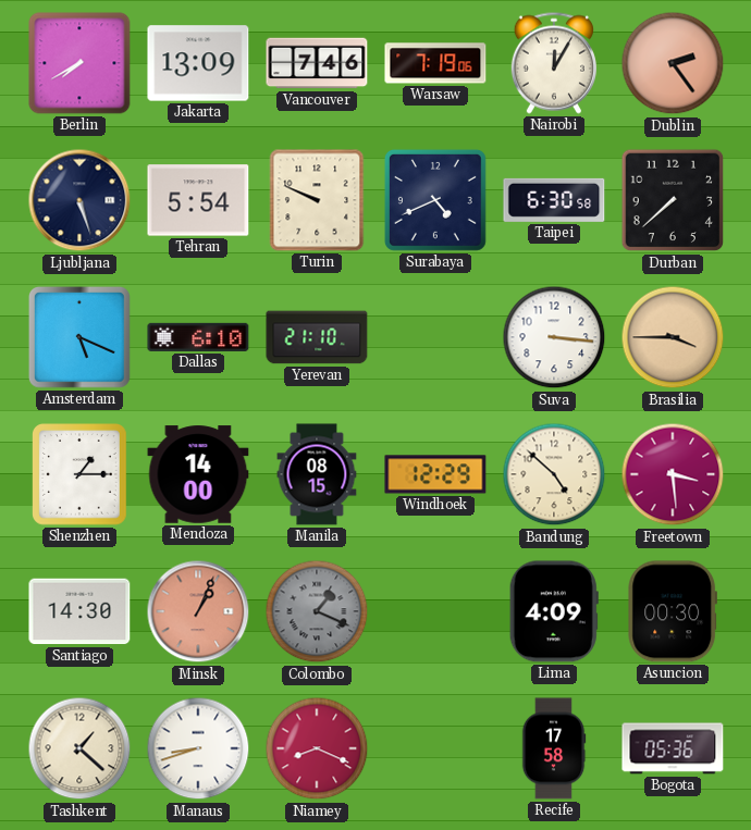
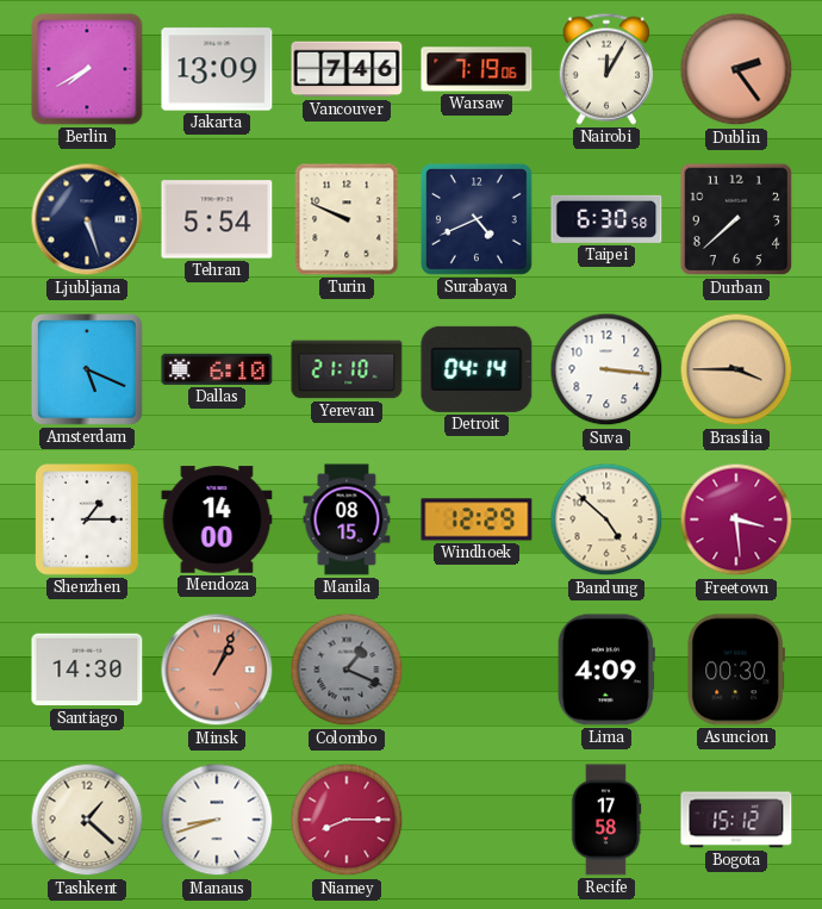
Detroit: none -> 04:14
Niamey: 8:19 -> 8:15
Bogota: 05:36 -> 15:12
